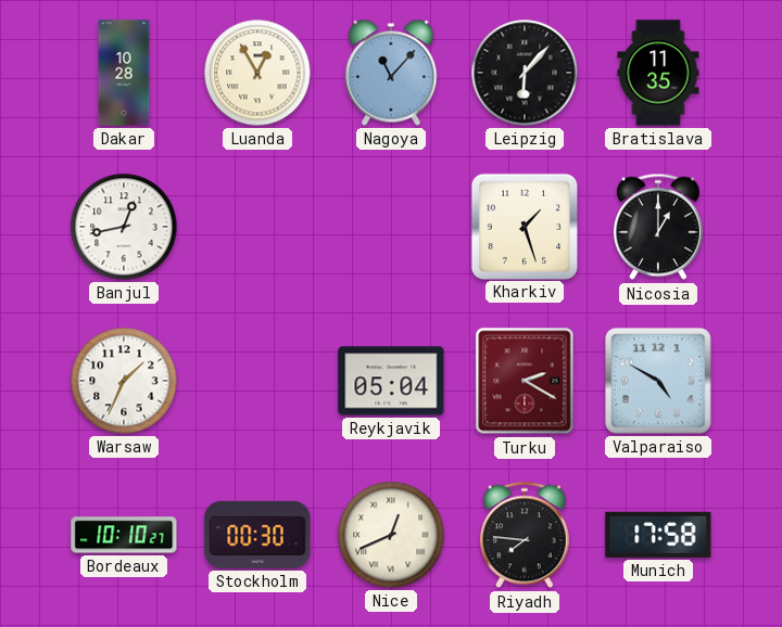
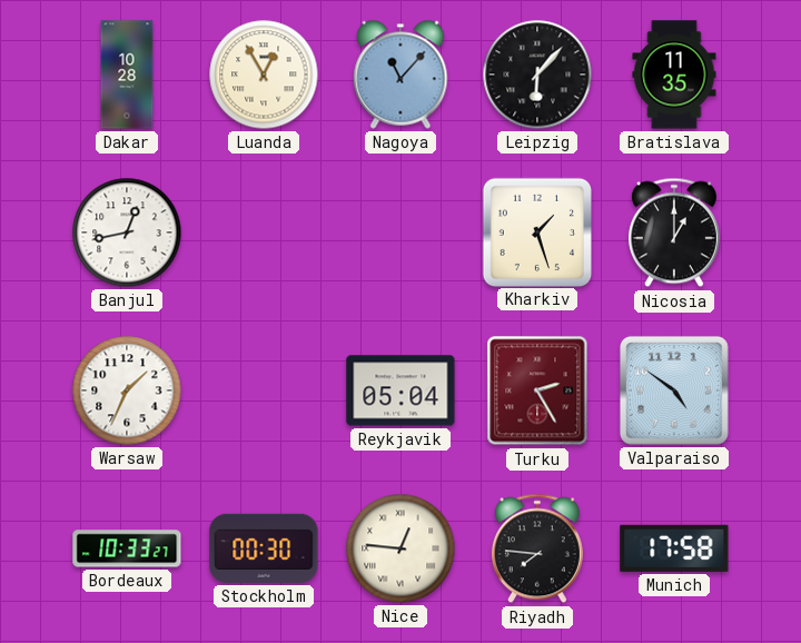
Turku: 2:20 -> 2:25
Valparaiso: 4:50 -> 4:51
Bordeaux: 10:10 -> 10:33
Nice: 12:41 -> 12:46
